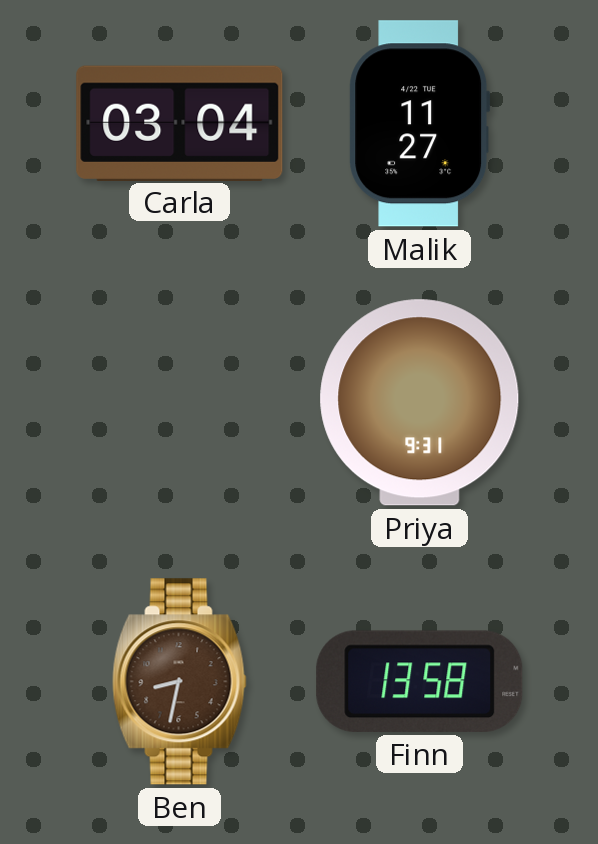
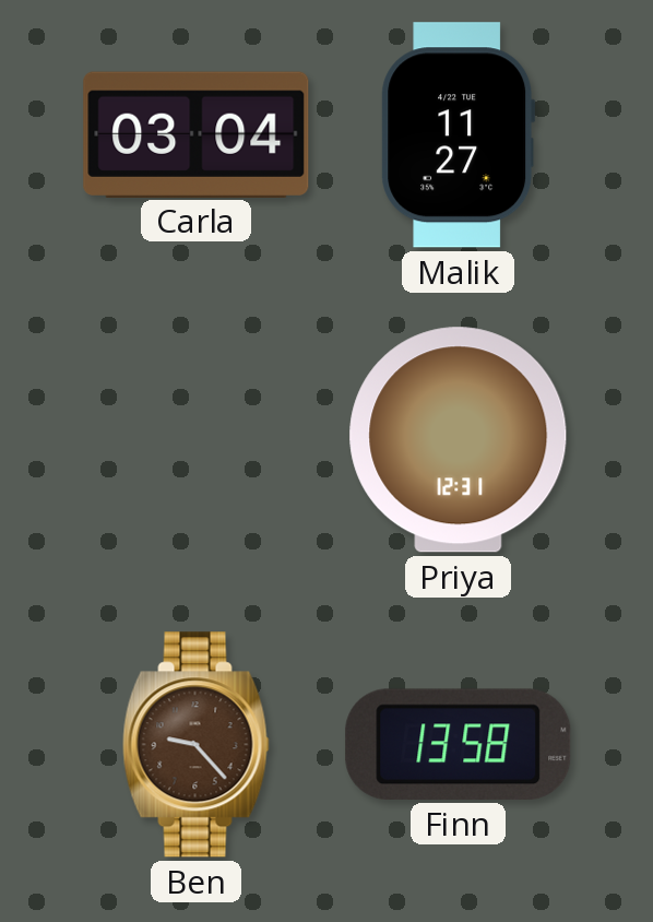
Priya: 9:31 -> 12:31
Ben: 8:32 -> 9:23
